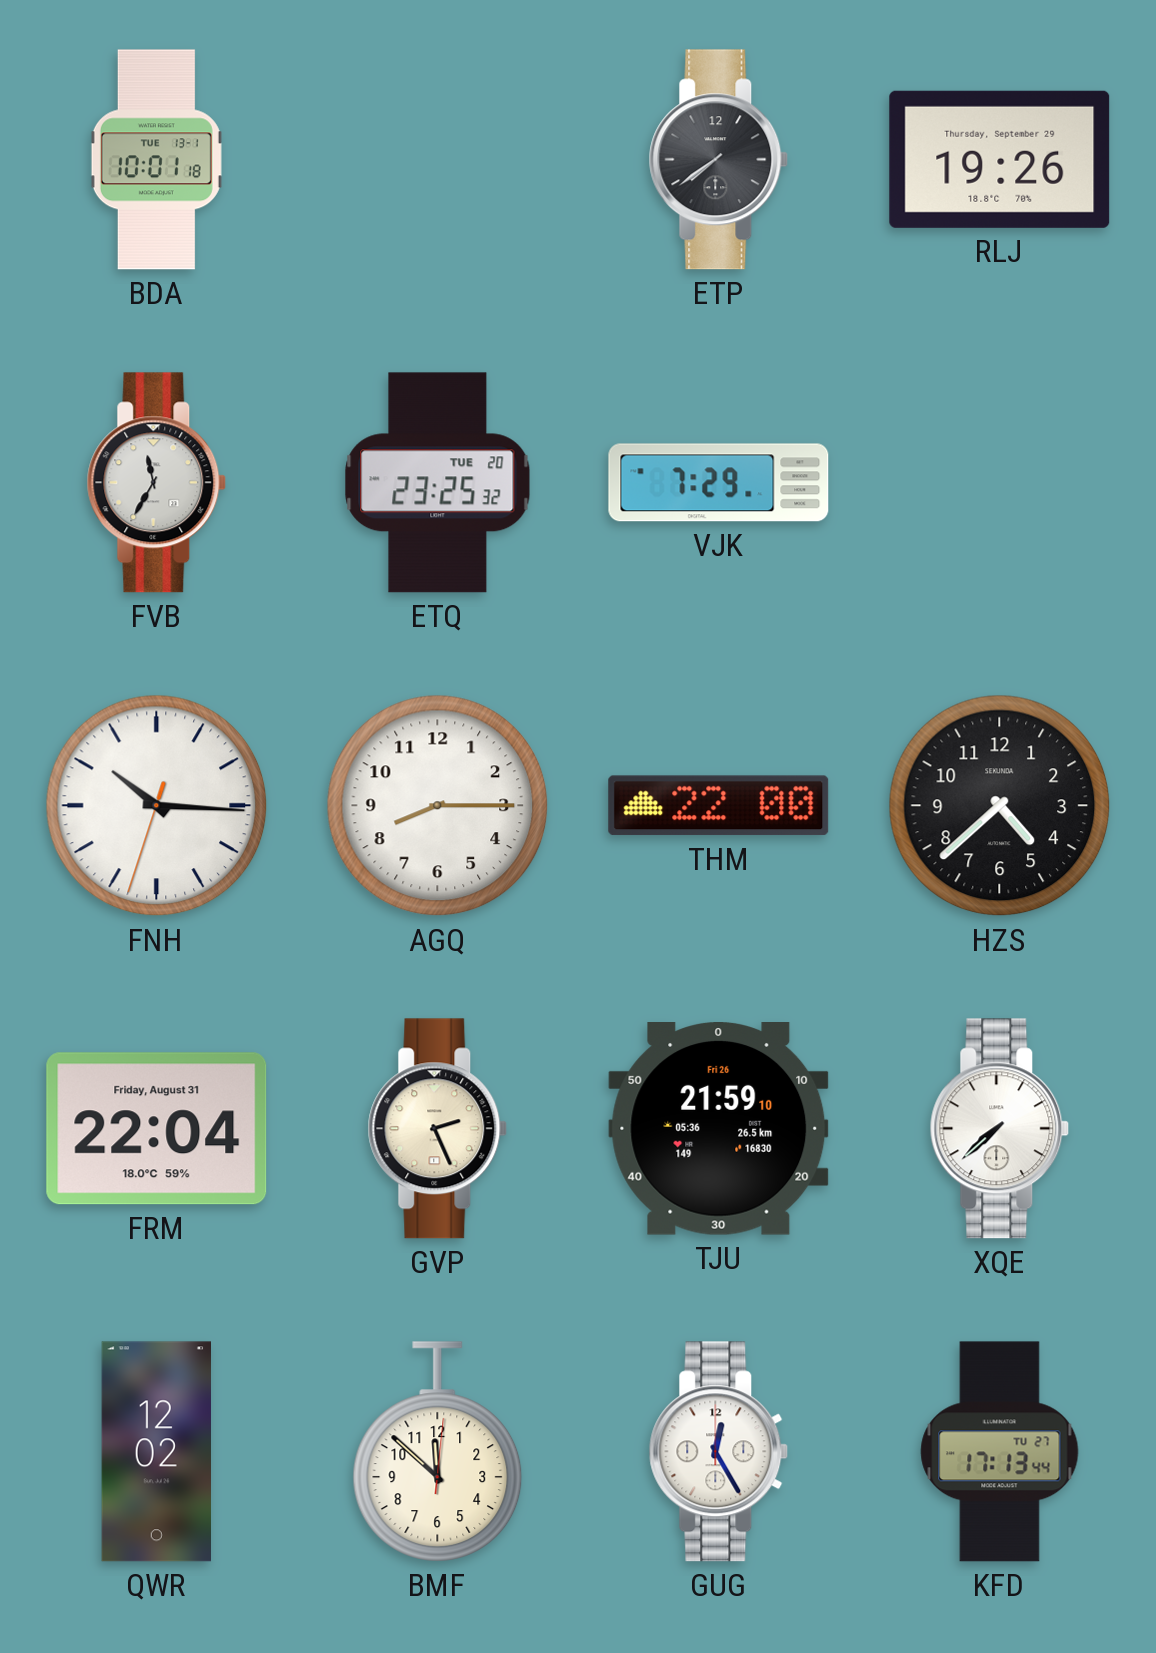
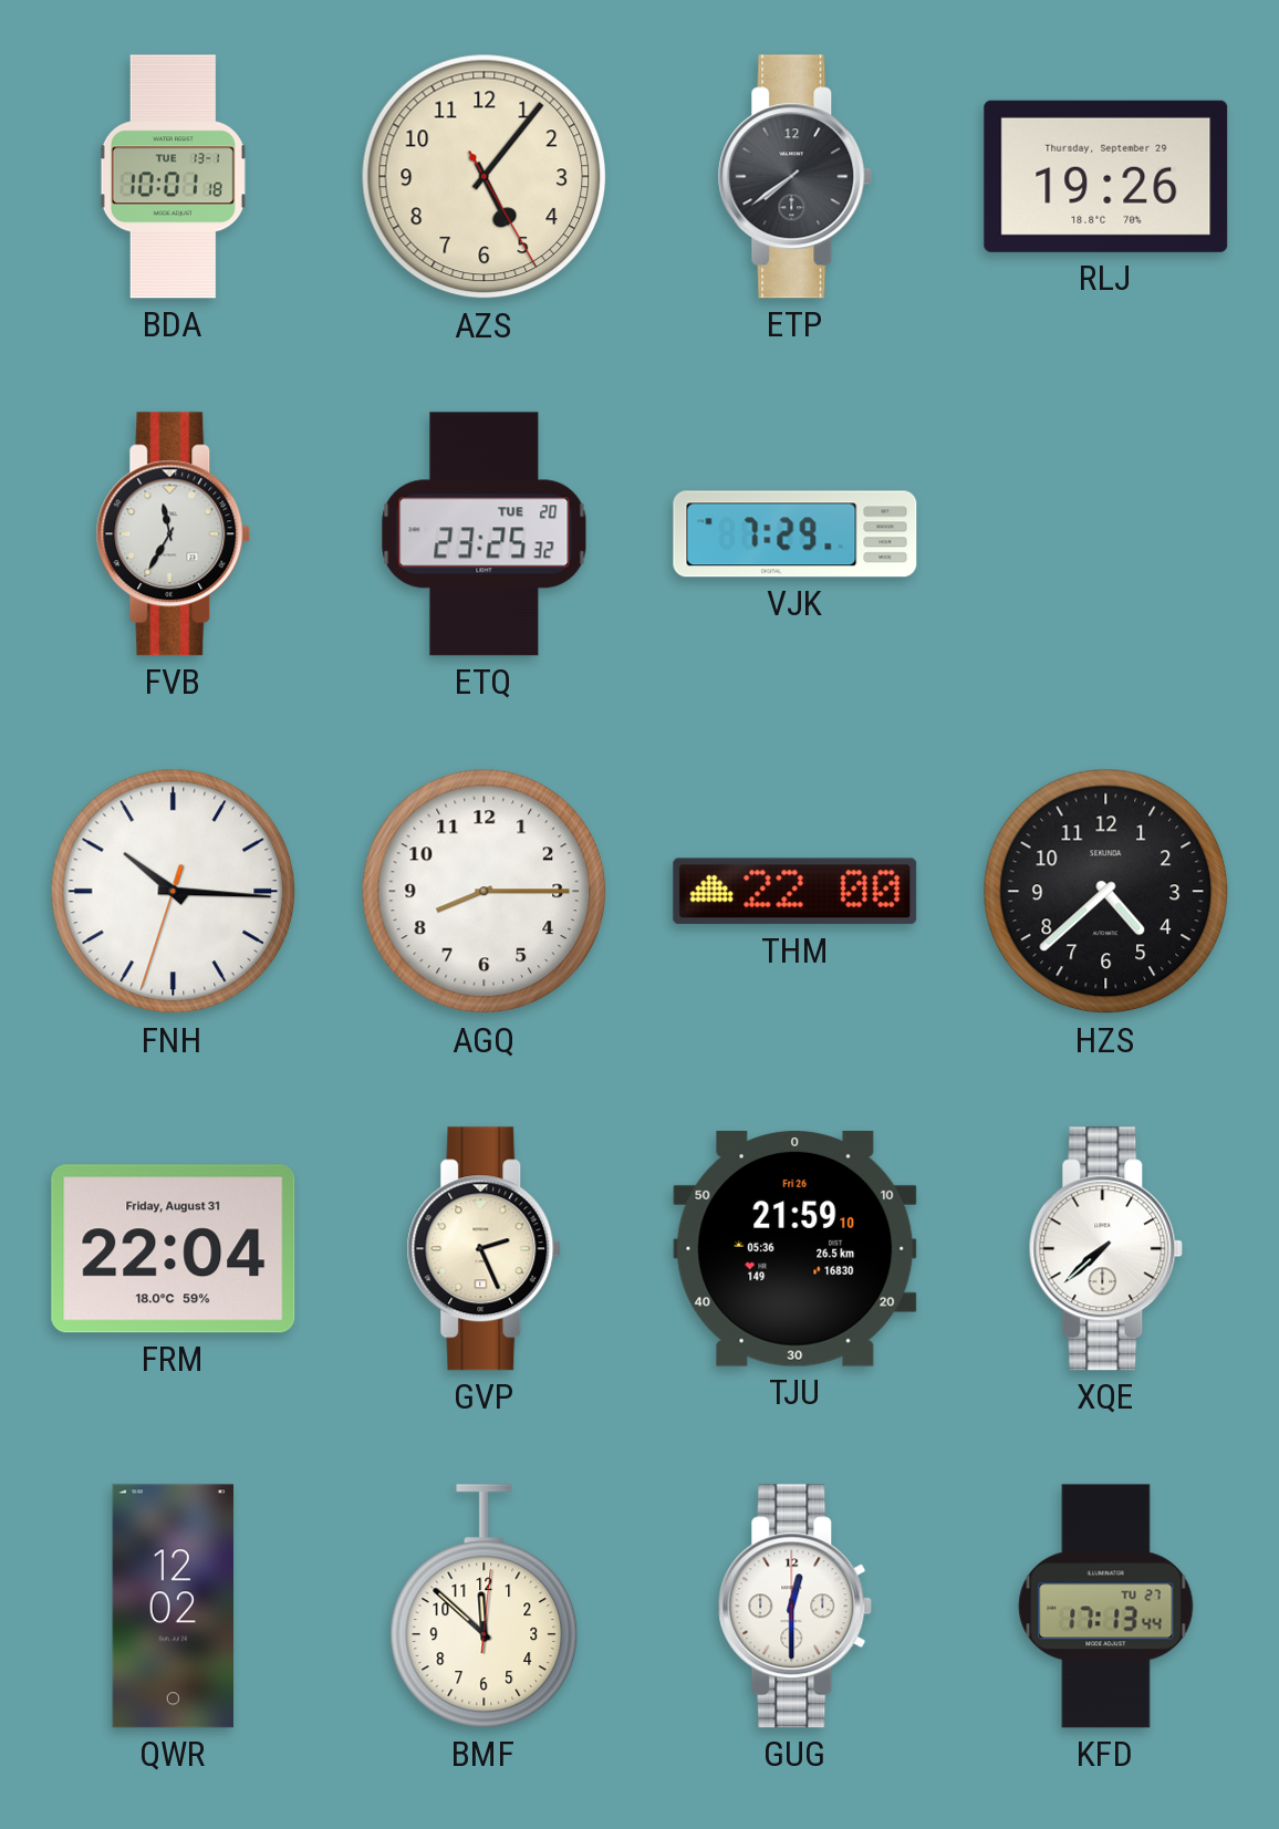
AZS: none -> 5:06
GUG: 12:25 -> 12:30
